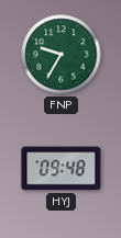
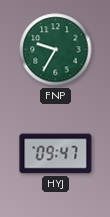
HYJ: 09:48 -> 09:47
